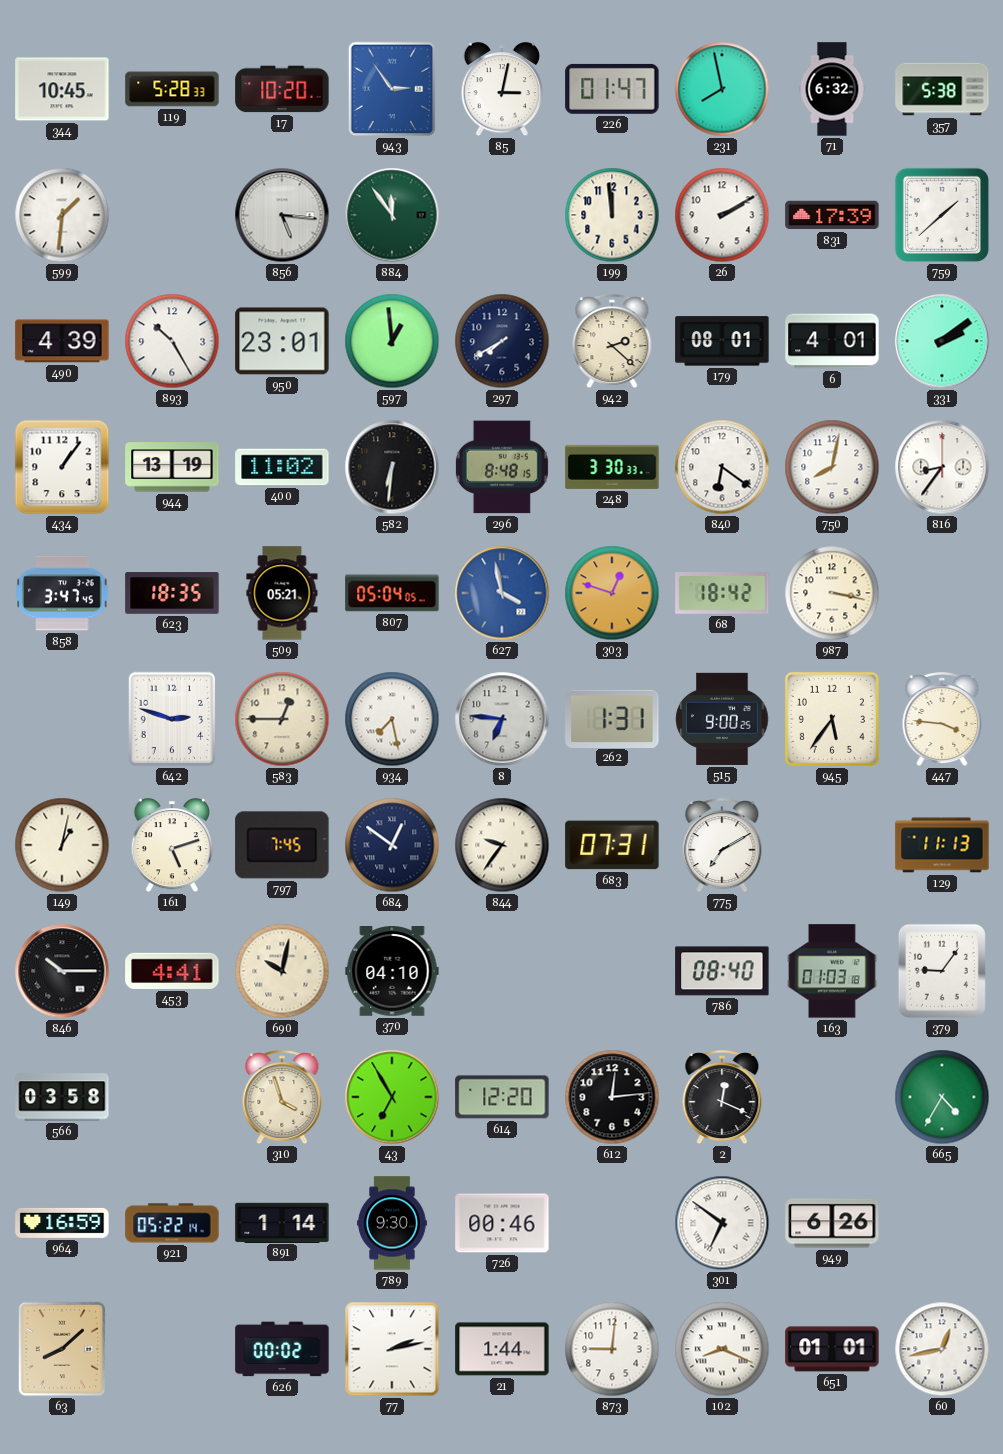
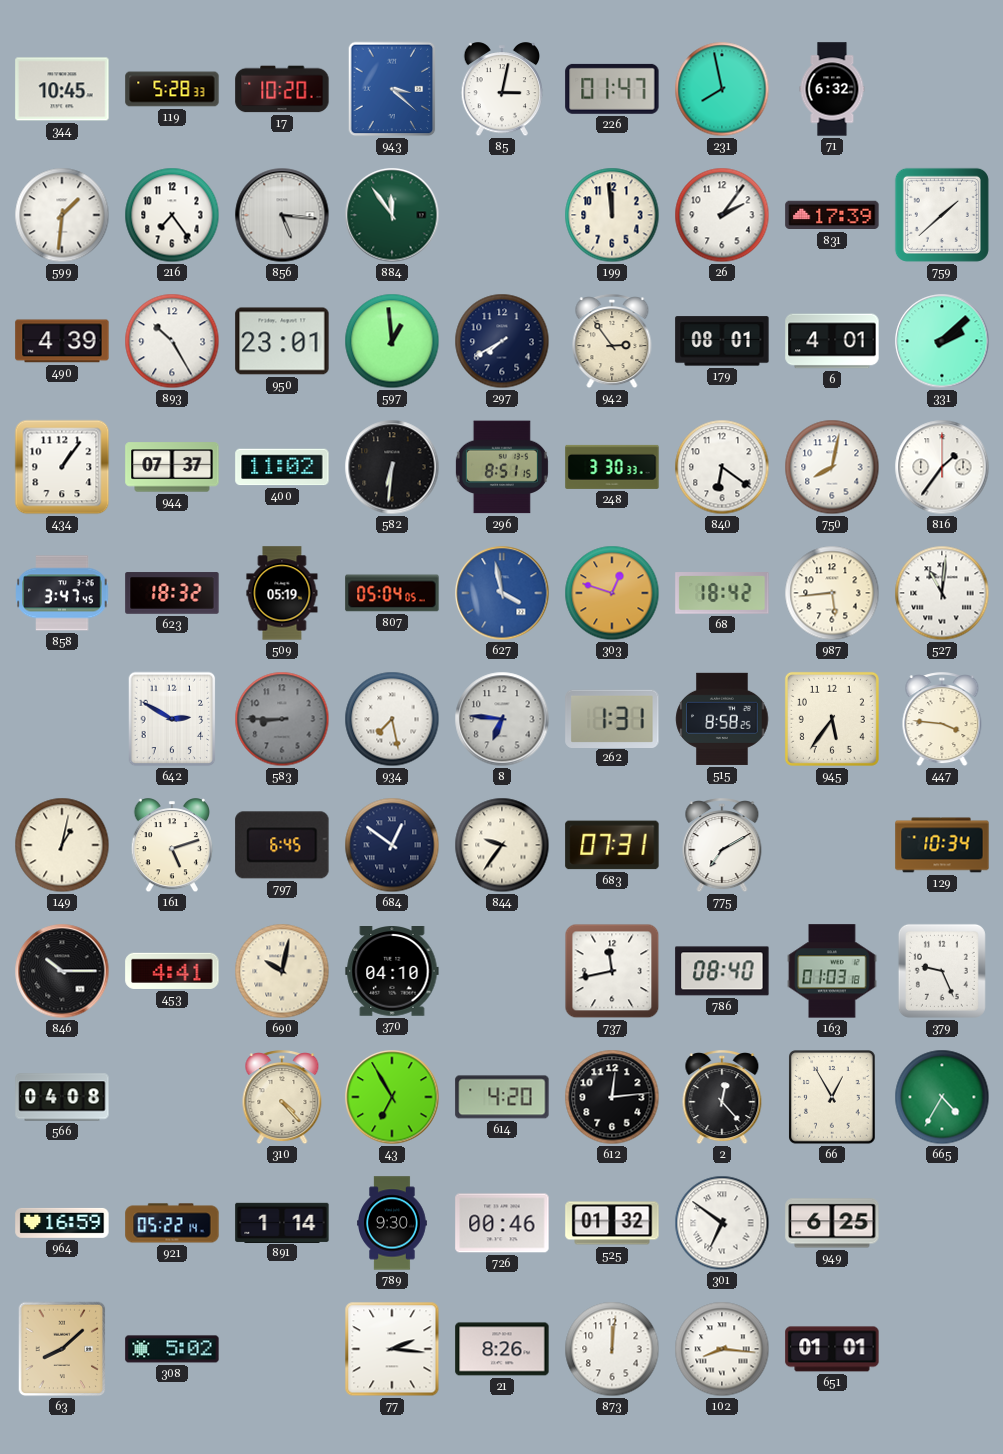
943: 2:54 -> 3:22
357: 5:38 -> none
216: none -> 7:24
26: 2:10 -> 2:06
942: 2:22 -> 2:54
331: 2:09 -> 2:08
944: 13:19 -> 07:37
296: 8:48 -> 8:51
816: 8:36 -> 1:36
623: 18:35 -> 18:32
509: 05:21 -> 05:19
987: 3:17 -> 5:44
527: none -> 11:01
642: 2:48 -> 2:50
583: 12:45 -> 8:45
583 dial: cream -> grey
515: 9:00 -> 8:58
797: 7:45 -> 6:45
129: 11:13 -> 10:34
737: none -> 11:43
379: 9:06 -> 9:26
566: 03:58 -> 04:08
310: 3:57 -> 4:23
614: 12:20 -> 4:20
2: 12:19 -> 12:23
66: none -> 12:55
525: none -> 01:32
949: 6:26 -> 6:25
308: none -> 5:02
626: 00:02 -> none
77: 2:13 -> 2:16
21: 1:44 -> 8:26
873: 9:01 -> 12:01
102: 8:19 -> 8:16
60: 12:43 -> none
